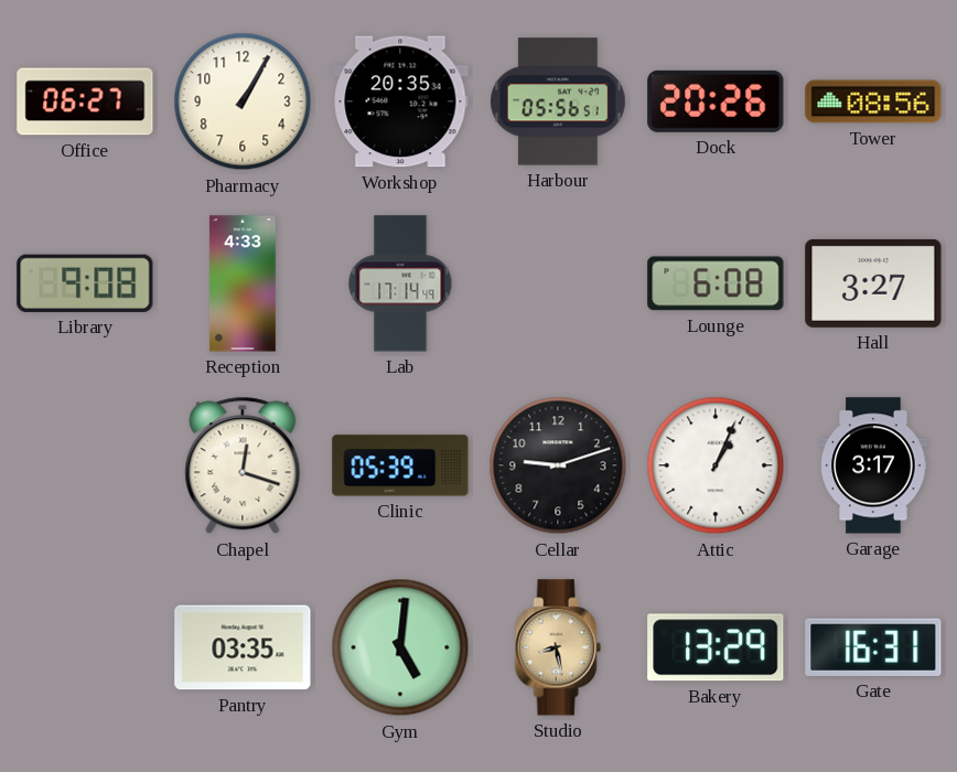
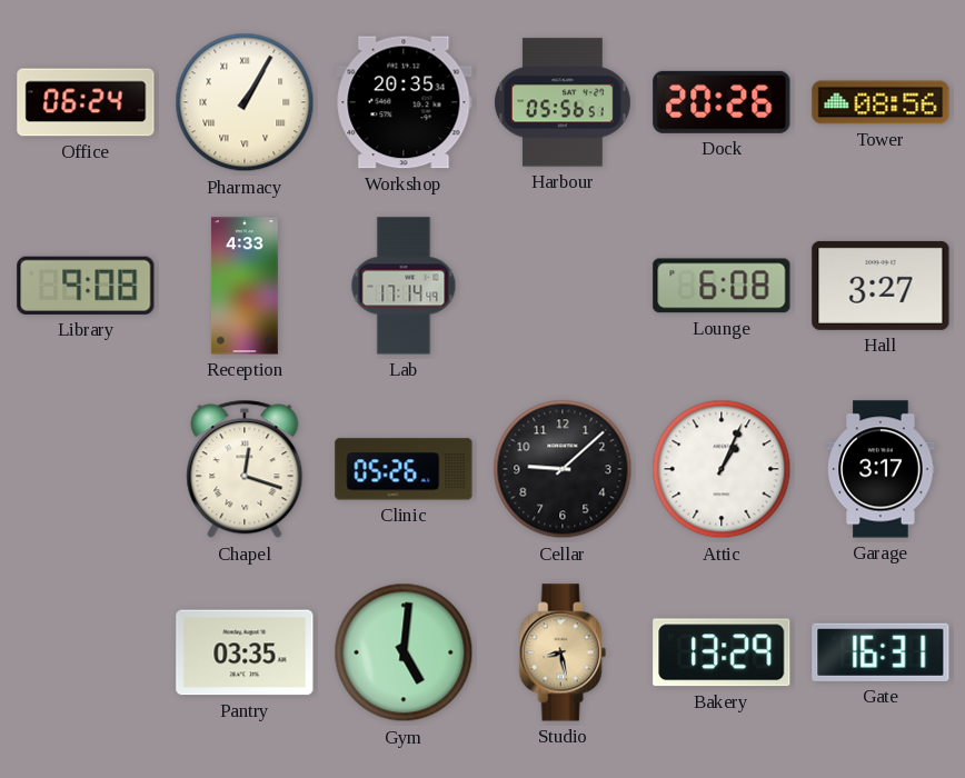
Office: 06:27 -> 06:24
Pharmacy numerals: Arabic -> Roman
Clinic: 05:39 -> 05:26
Cellar: 9:12 -> 9:08
